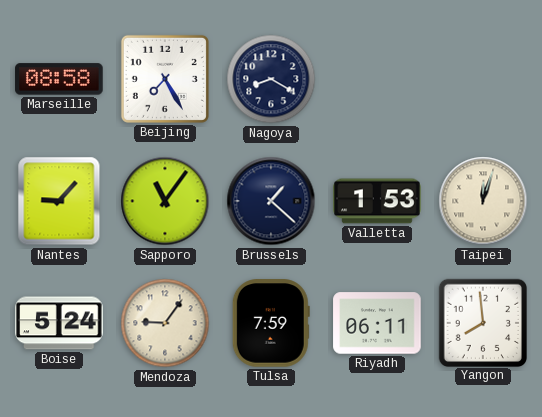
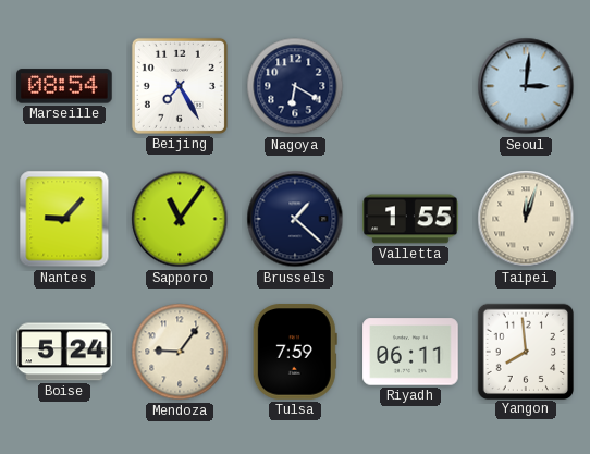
Marseille: 08:58 -> 08:54
Nagoya: 8:20 -> 6:20
Seoul: none -> 3:01
Valletta: 1:53 -> 1:55
